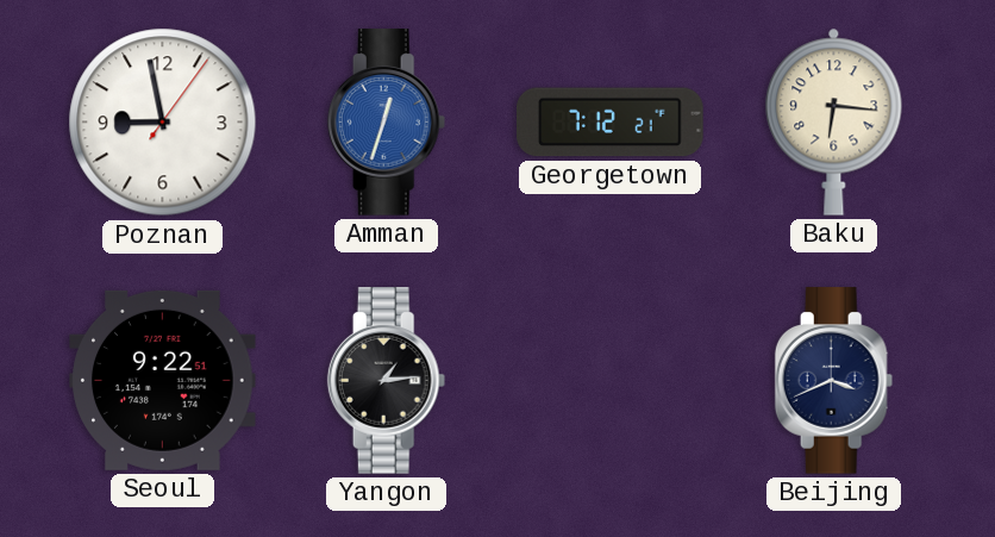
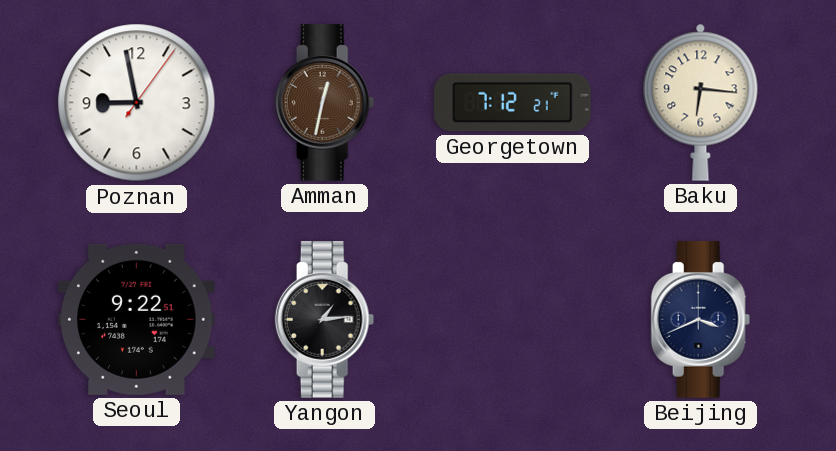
Amman: 12:33 -> 12:32
Amman dial: blue -> brown
